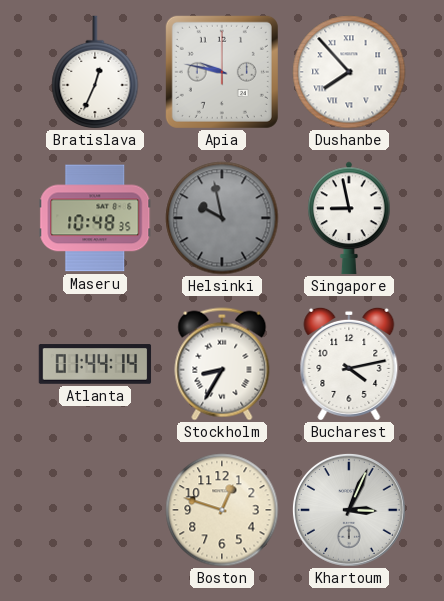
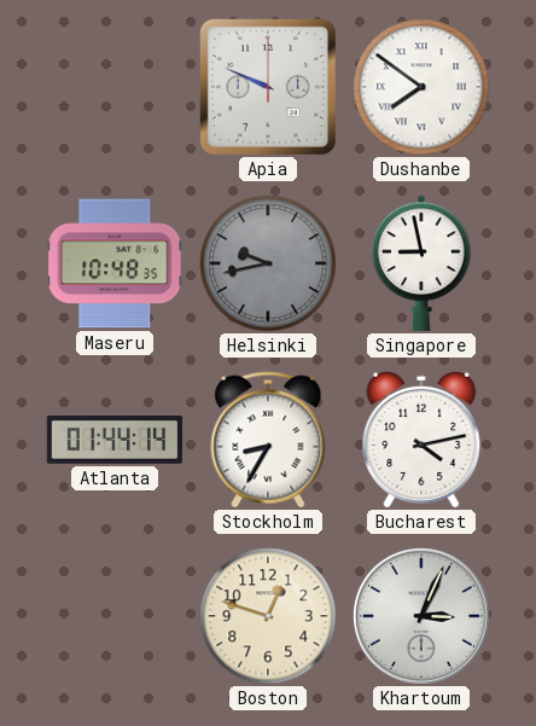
Bratislava: 12:34 -> none
Apia: 9:47 -> 9:49
Dushanbe: 7:53 -> 7:51
Helsinki: 9:58 -> 9:43
